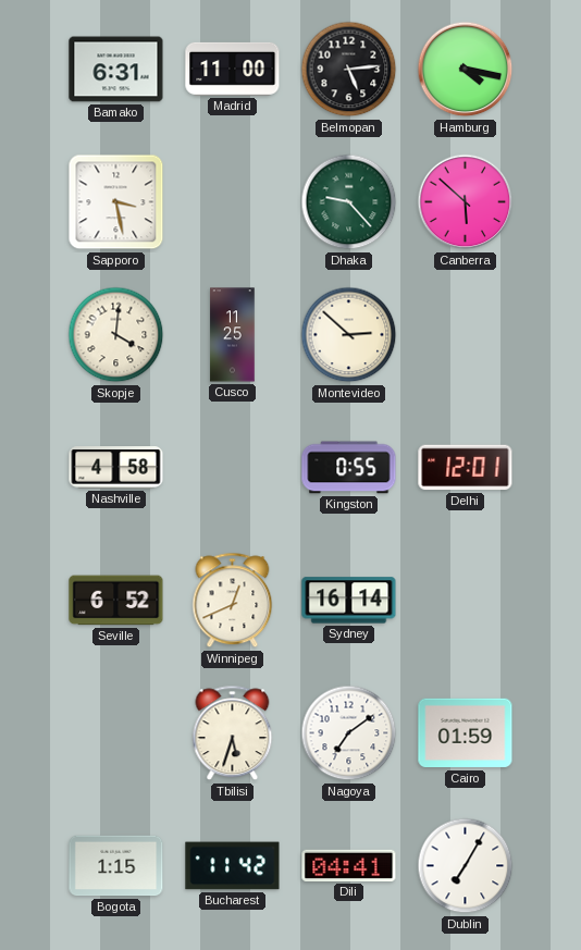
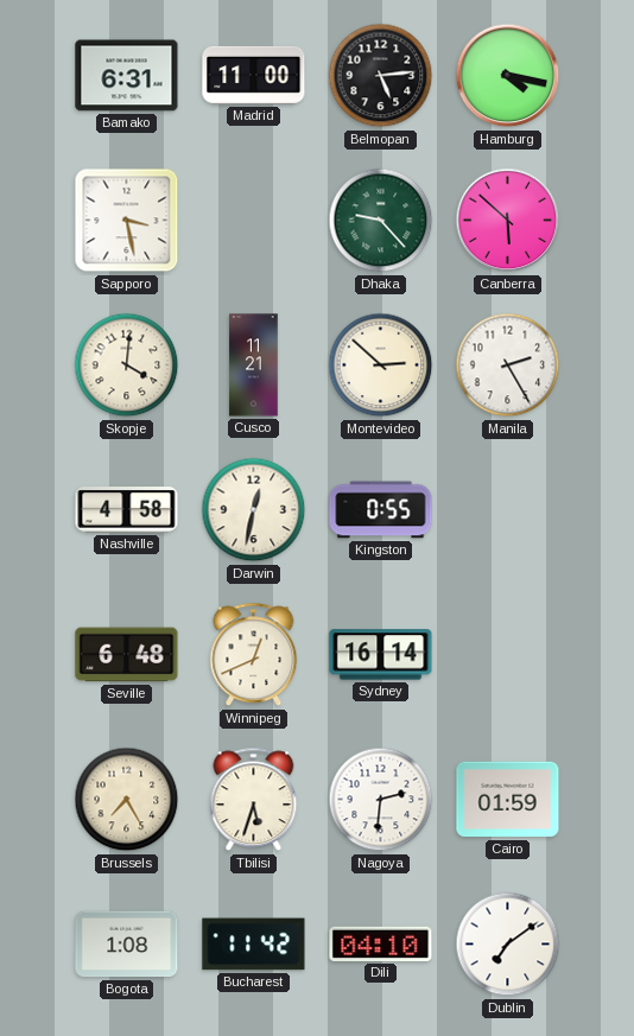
Cusco: 11:25 -> 11:21
Manila: none -> 2:25
Darwin: none -> 12:32
Delhi: 12:01 -> none
Seville: 6:52 -> 6:48
Brussels: none -> 7:25
Nagoya: 7:09 -> 2:31
Bogota: 1:15 -> 1:08
Dili: 04:41 -> 04:10
Dublin: 7:05 -> 7:09
